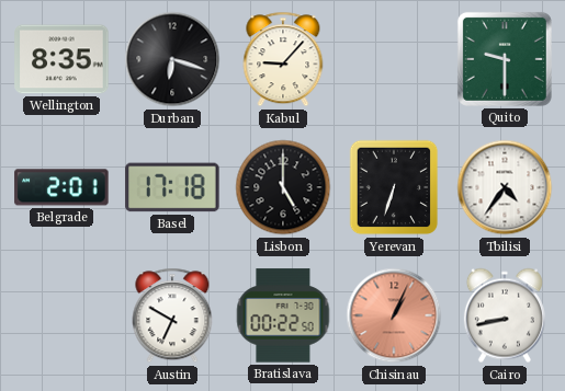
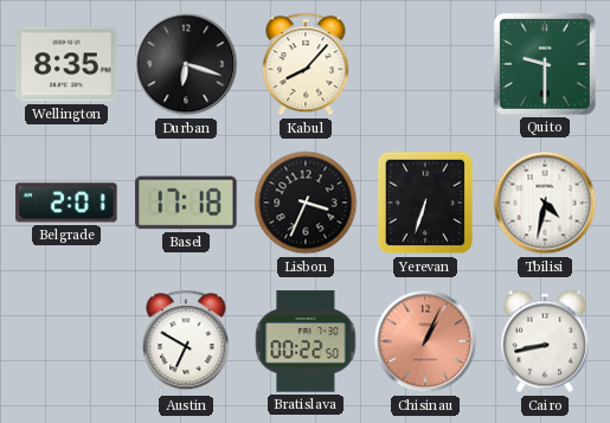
Kabul: 9:07 -> 8:07
Lisbon: 5:00 -> 3:34
Tbilisi: 4:36 -> 4:32
